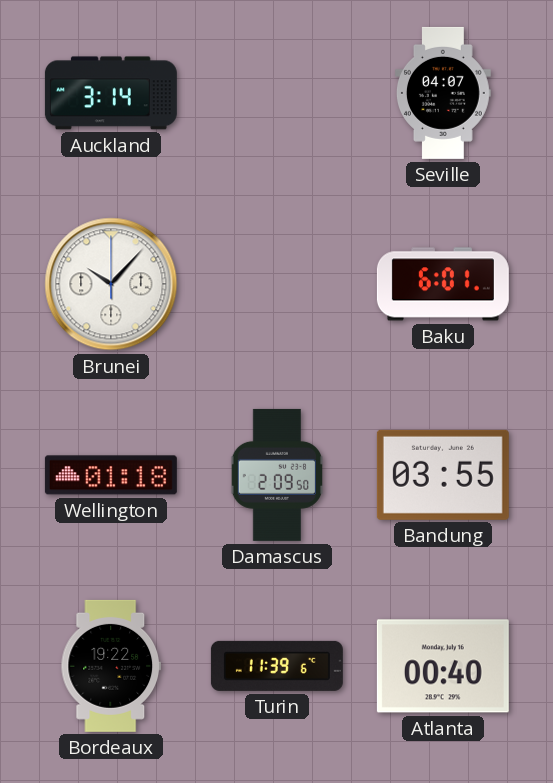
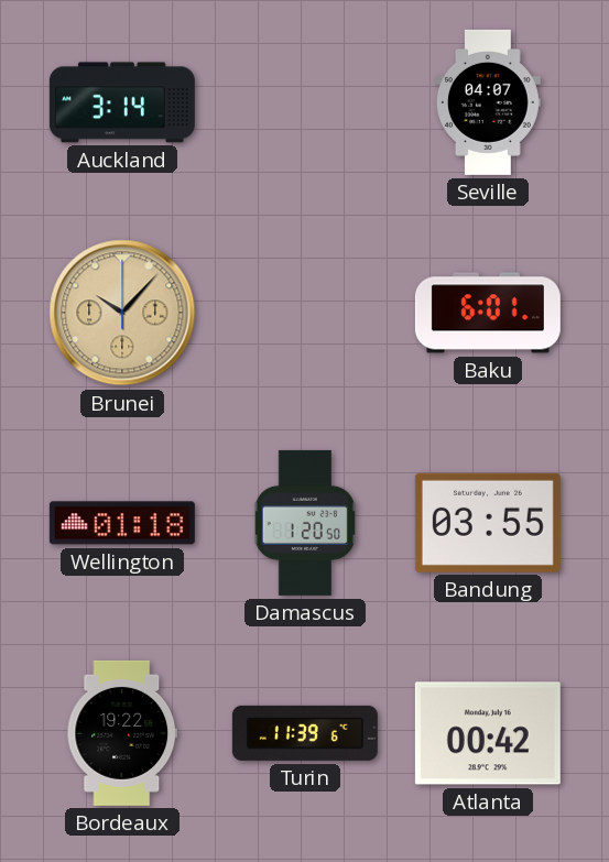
Brunei dial: white -> champagne
Damascus: 2:09 -> 1:20
Atlanta: 00:40 -> 00:42
